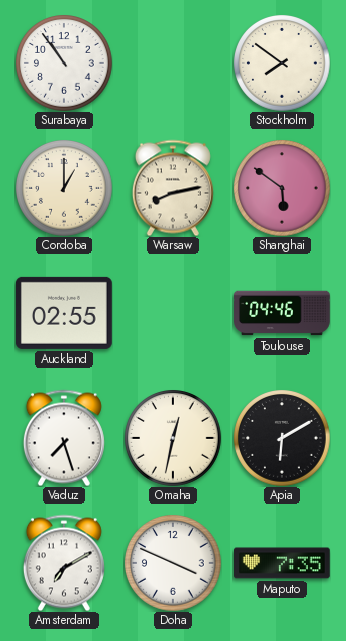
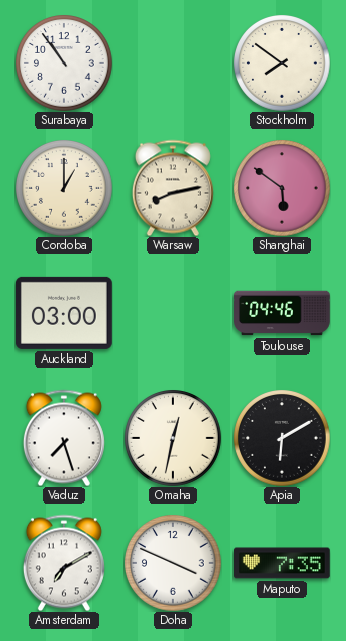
Auckland: 02:55 -> 03:00
